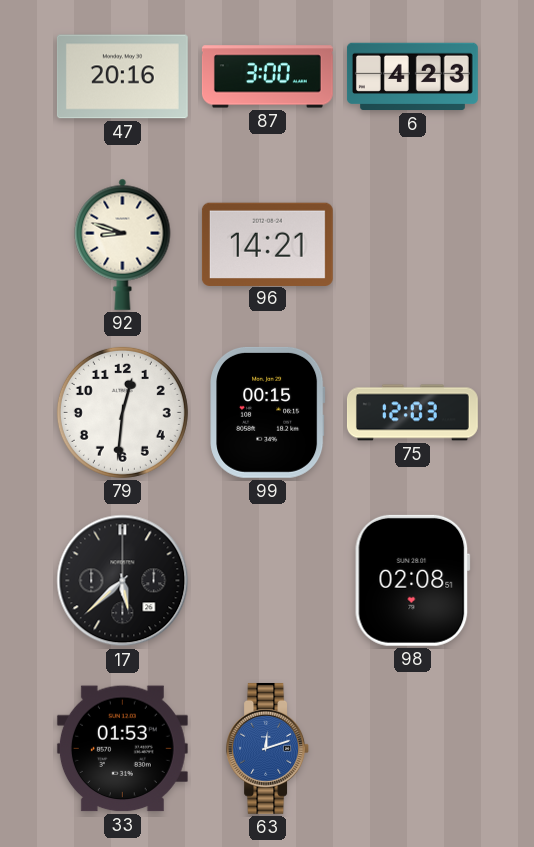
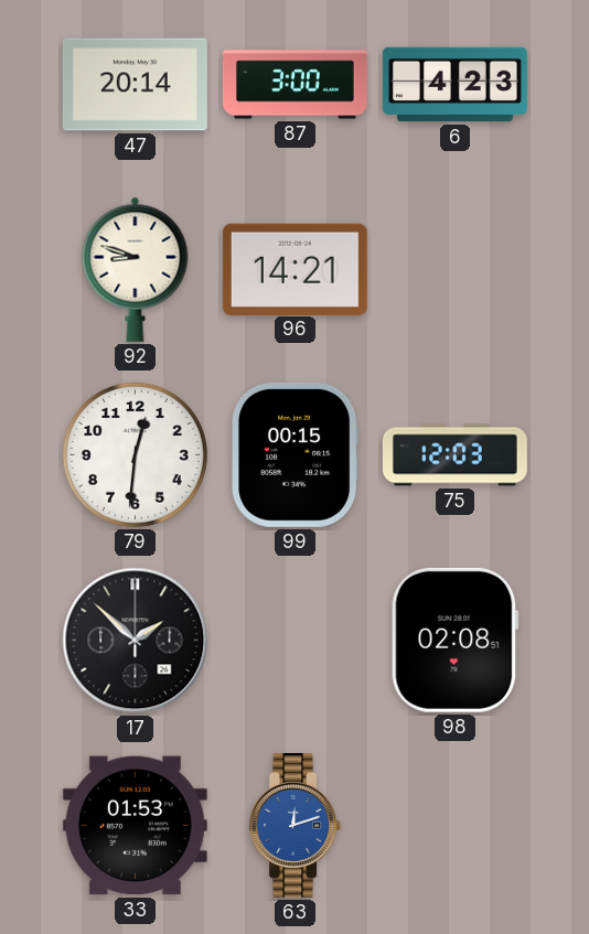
47: 20:16 -> 20:14
17: 5:38 -> 1:52
